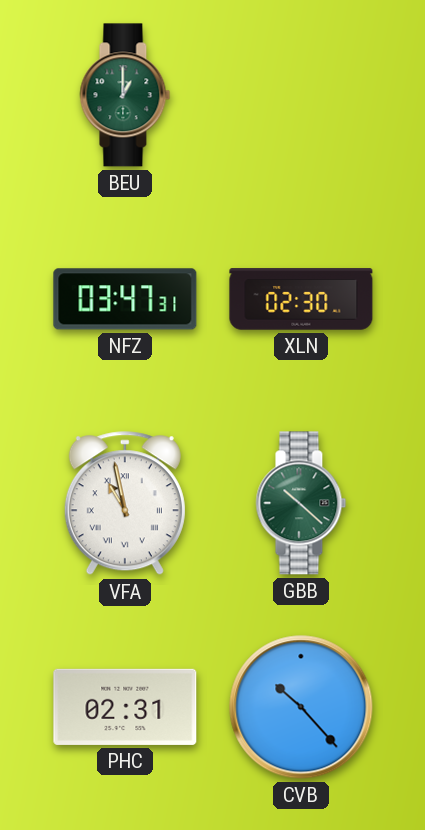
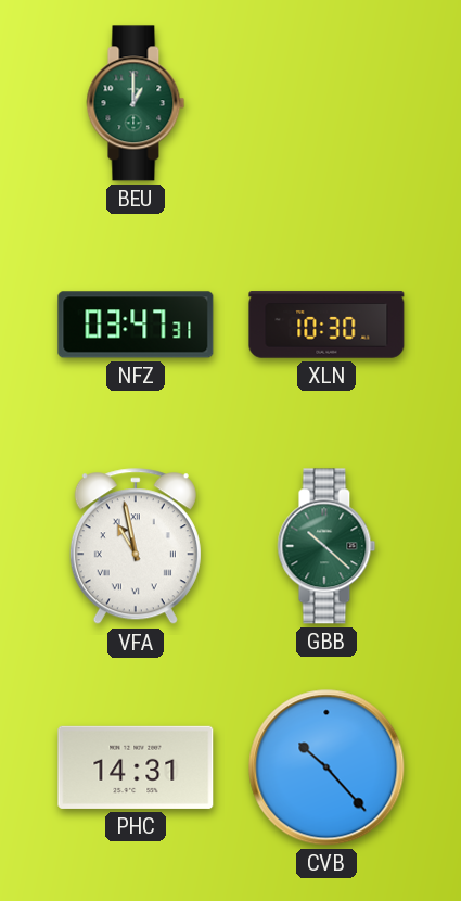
XLN: 02:30 -> 10:30
PHC: 02:31 -> 14:31
